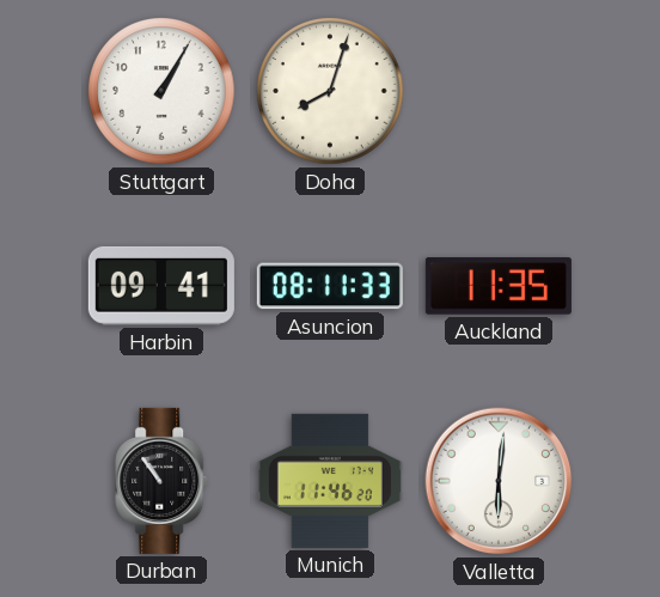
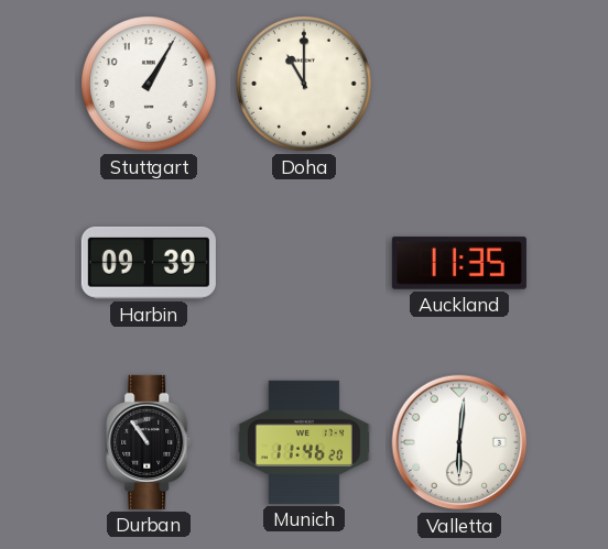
Doha: 8:03 -> 11:00
Harbin: 09:41 -> 09:39
Asuncion: 08:11 -> none
